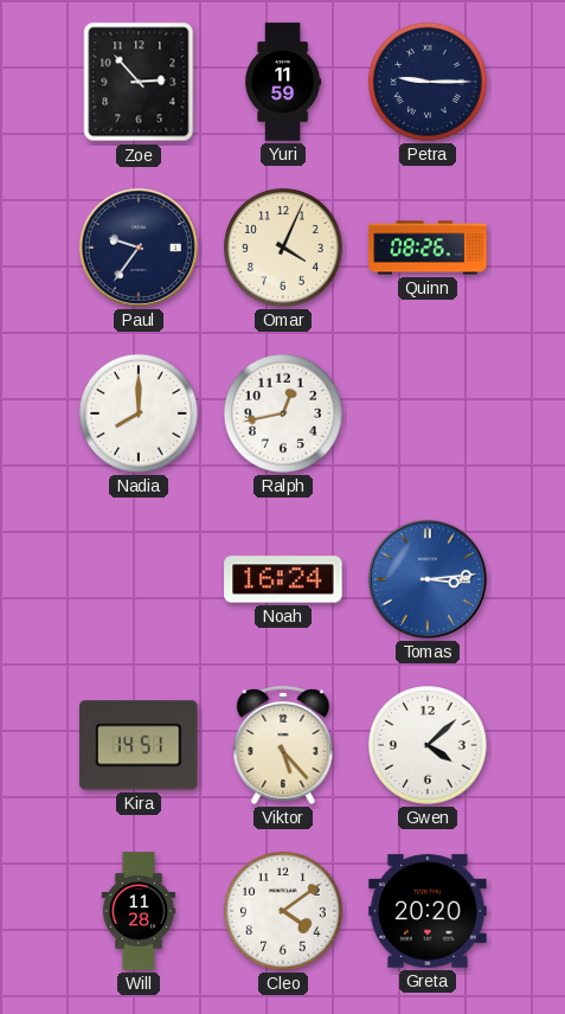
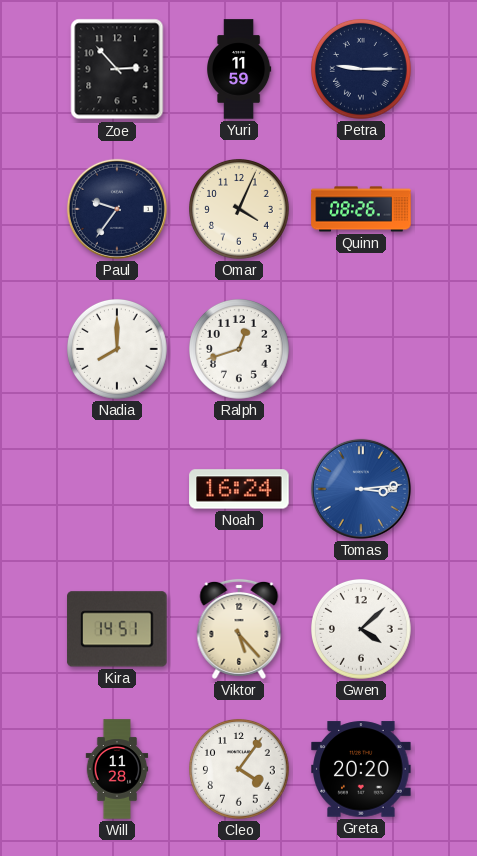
Ralph: 12:43 -> 12:42
Cleo: 4:09 -> 4:06
